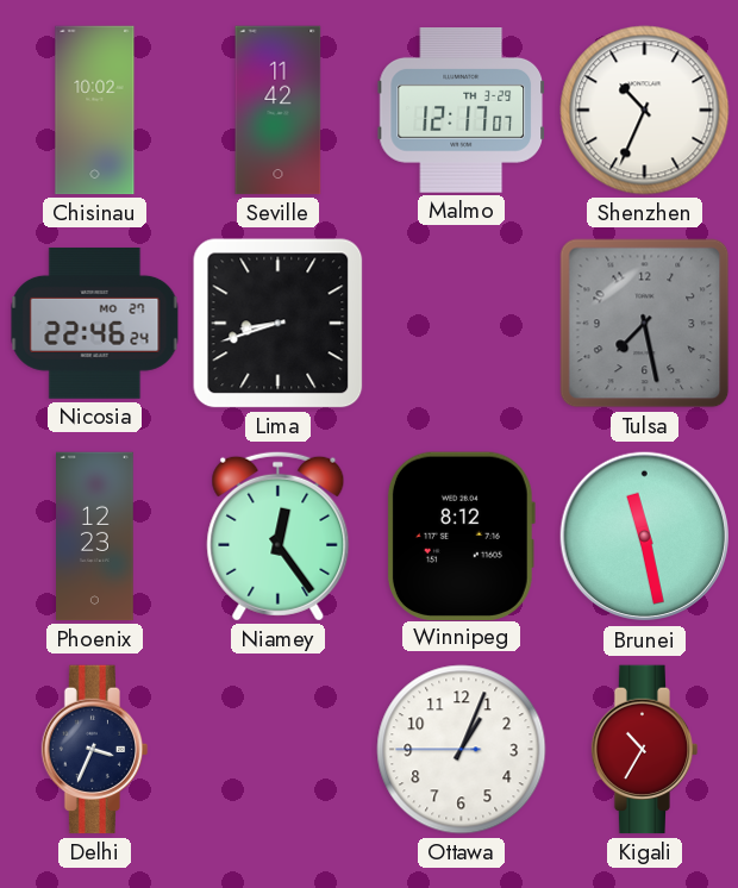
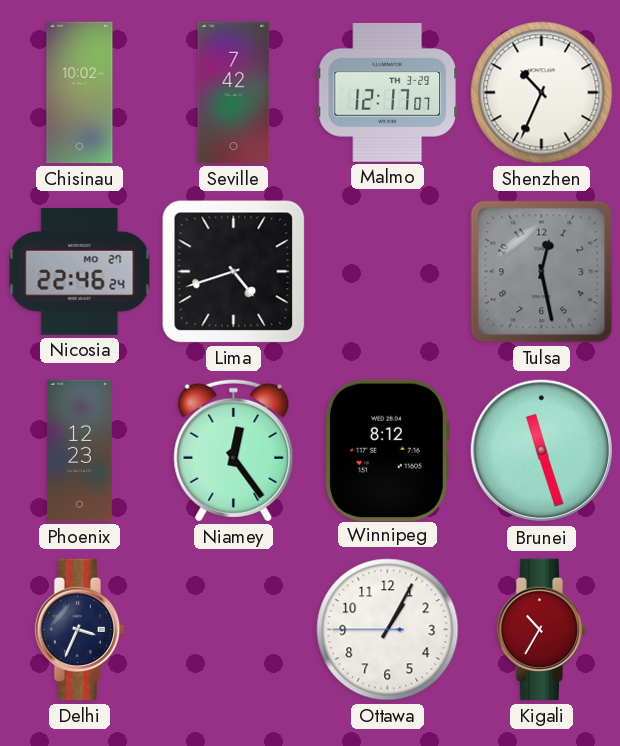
Seville: 11:42 -> 7:42
Lima: 8:42 -> 4:42
Tulsa: 7:28 -> 12:28
Brunei: 11:28 -> 11:27
Ottawa: 1:03 -> 1:04
